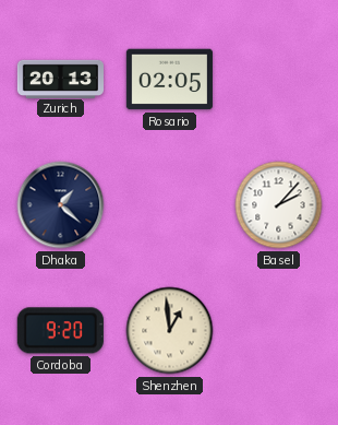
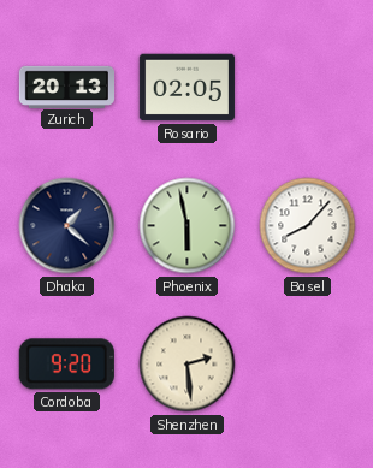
Phoenix: none -> 5:58
Basel: 2:07 -> 8:07
Shenzhen: 12:59 -> 2:29
